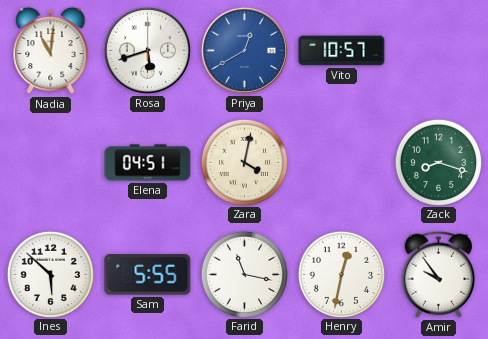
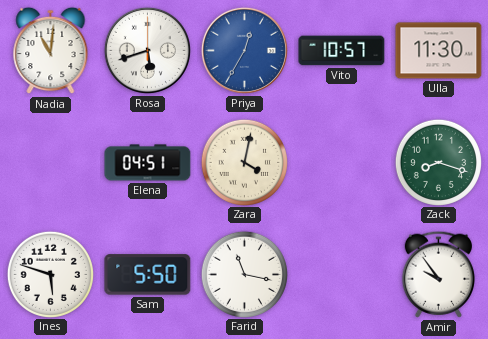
Priya: 12:40 -> 12:35
Ulla: none -> 11:30
Ines: 5:52 -> 5:48
Sam: 5:55 -> 5:50
Henry: 12:32 -> none
